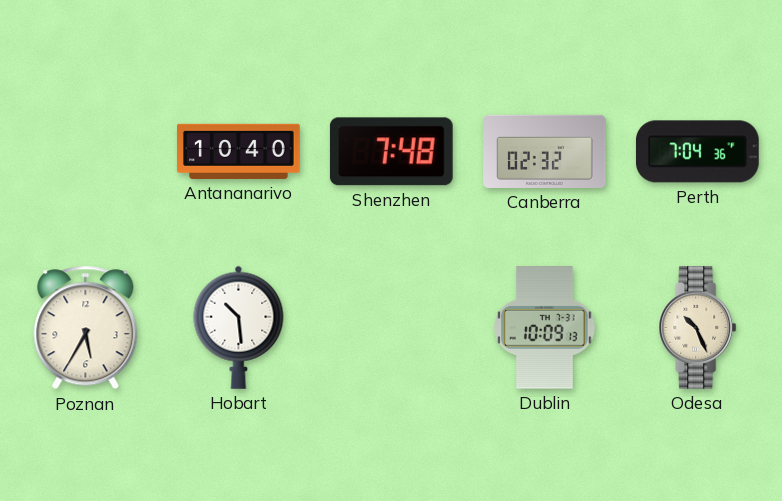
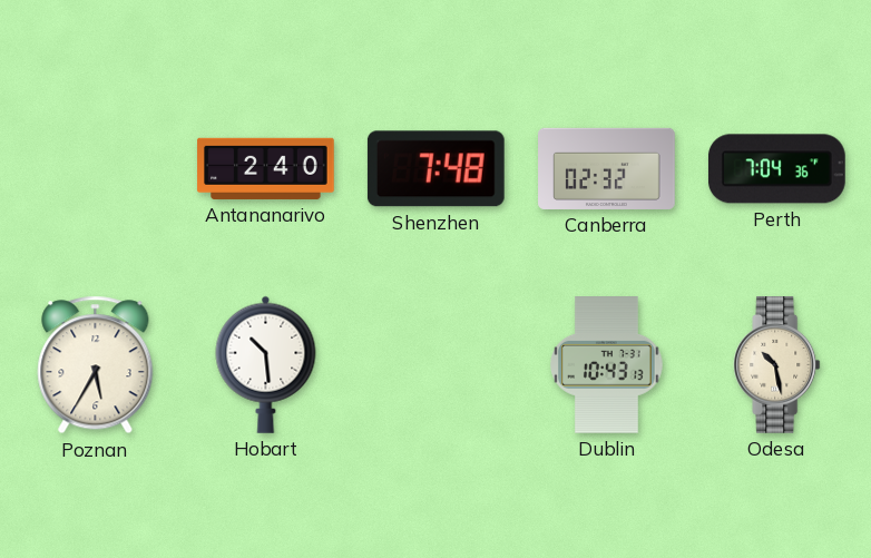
Antananarivo: 10:40 -> 2:40
Dublin: 10:09 -> 10:43
Odesa: 10:26 -> 10:28
